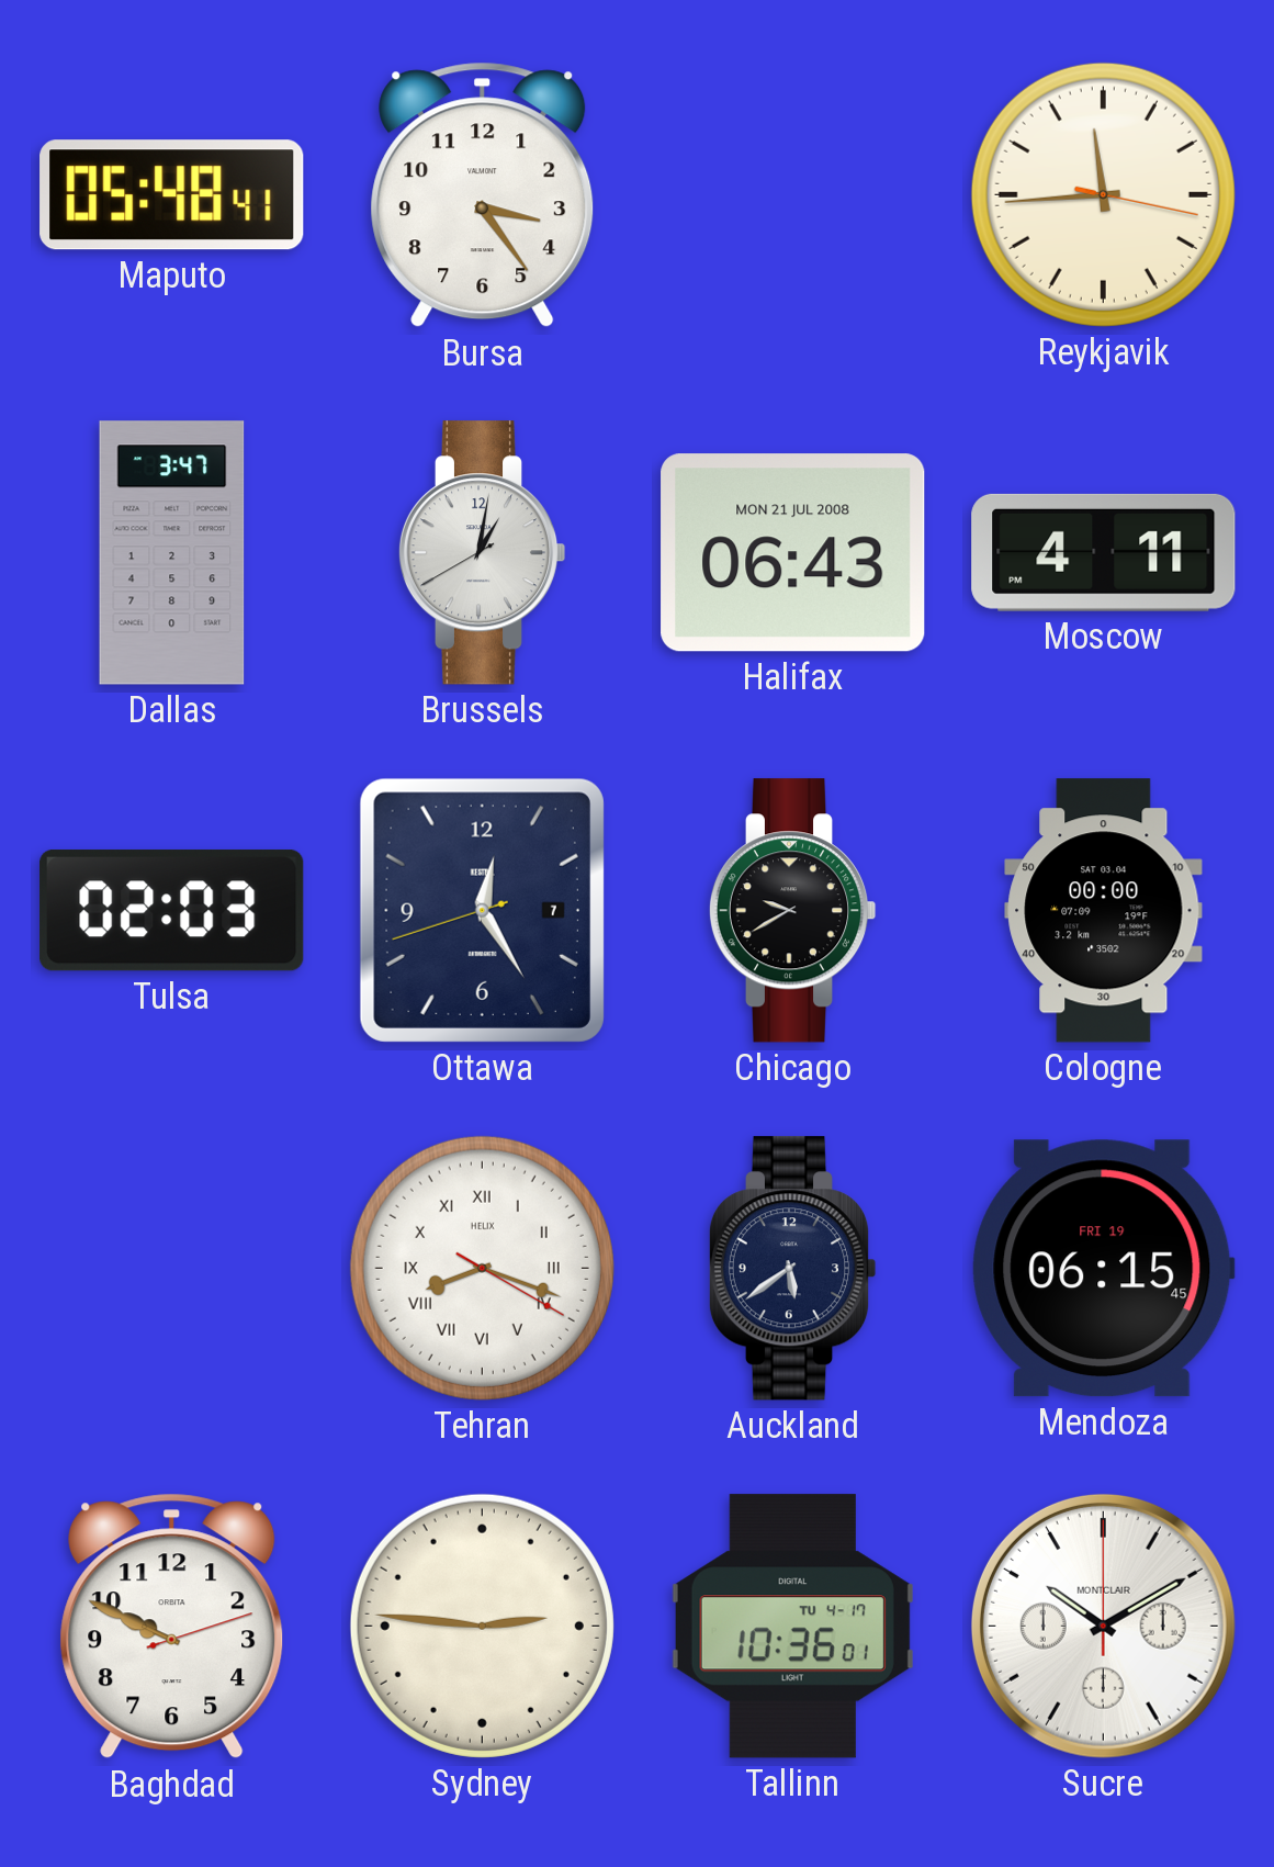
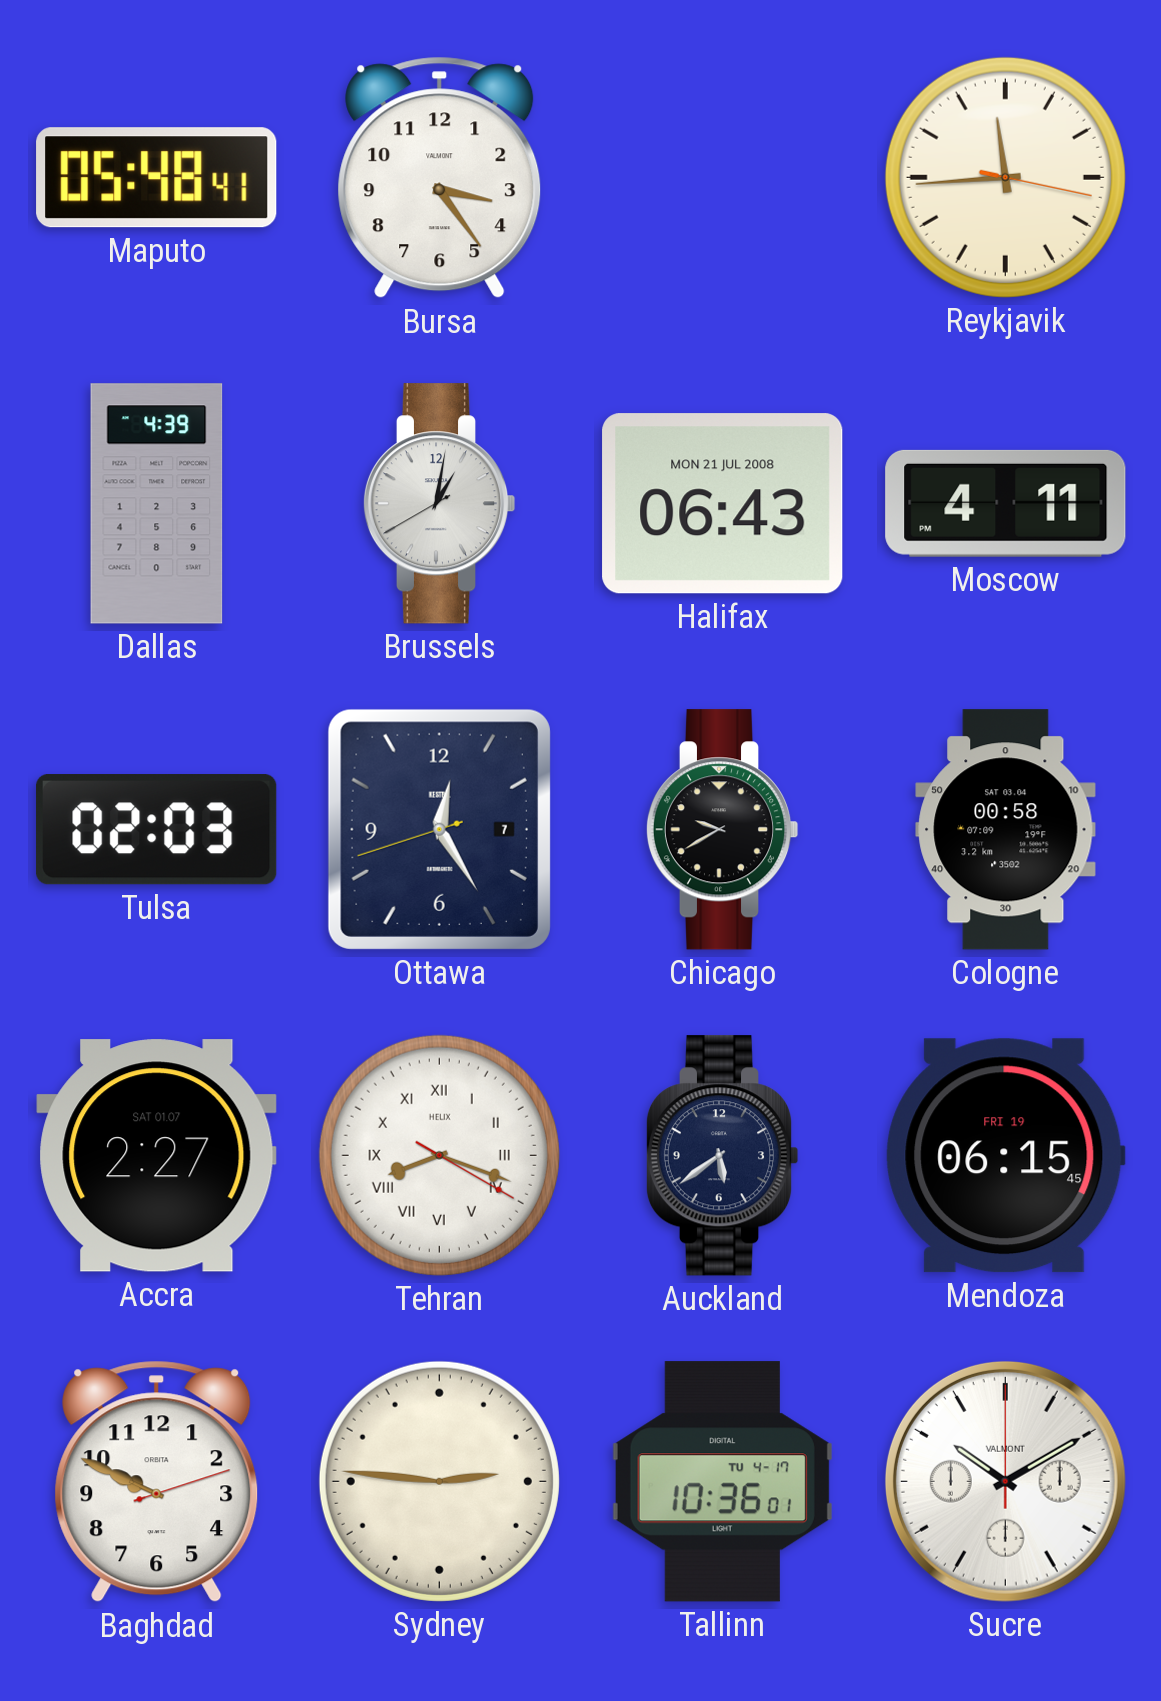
Dallas: 3:47 -> 4:39
Cologne: 00:00 -> 00:58
Accra: none -> 2:27
Sucre brand: MONTCLAIR -> VALMONT
